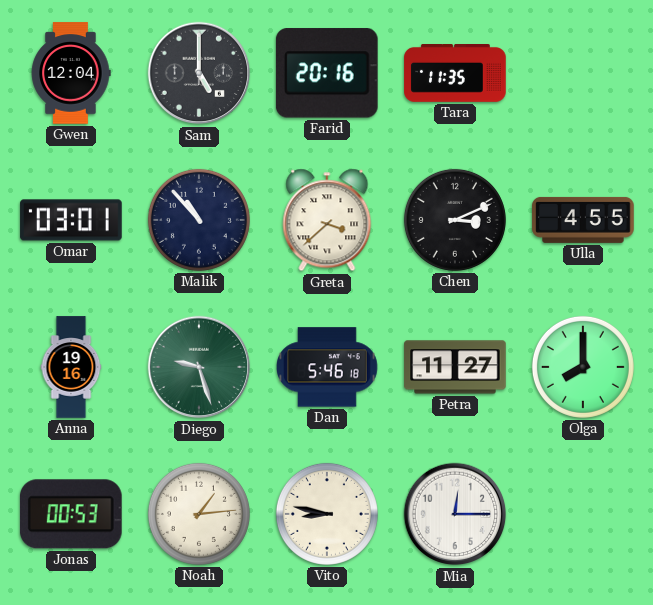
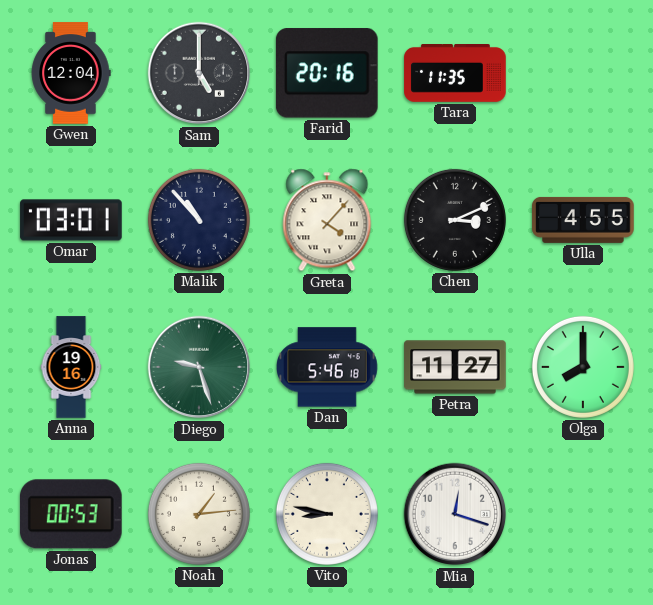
Greta: 3:38 -> 4:07
Mia: 12:15 -> 12:18
